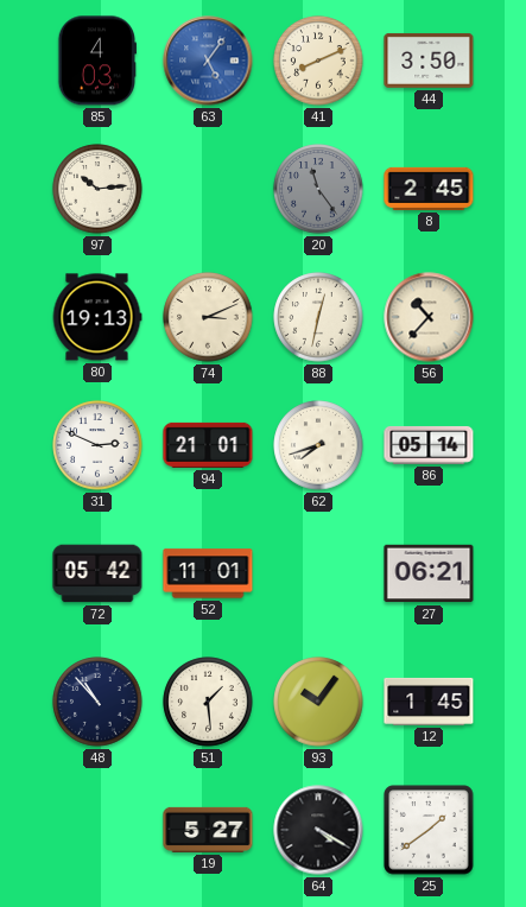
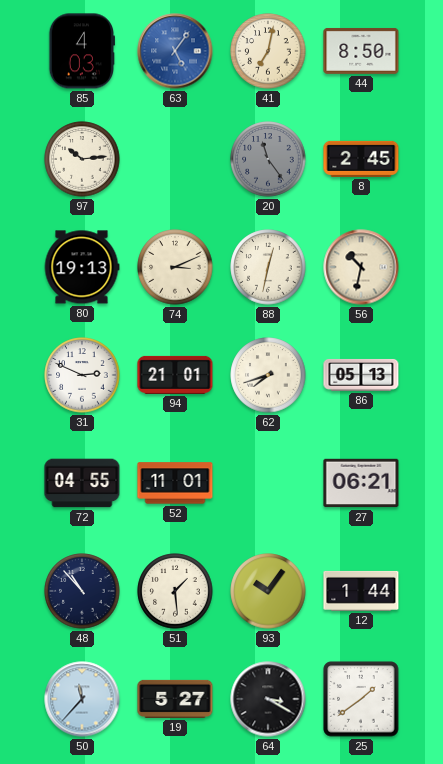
41: 8:11 -> 7:02
44: 3:50 -> 8:50
56: 10:37 -> 10:32
86: 05:14 -> 05:13
72: 05:42 -> 04:55
12: 1:45 -> 1:44
50: none -> 11:37
64: 4:20 -> 3:20
